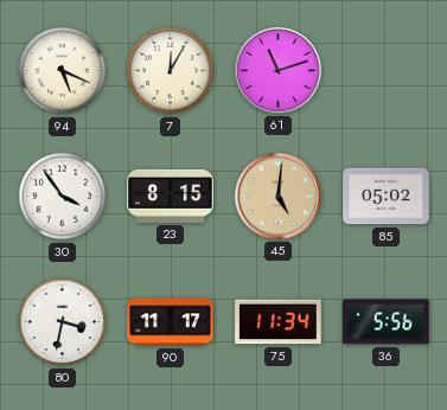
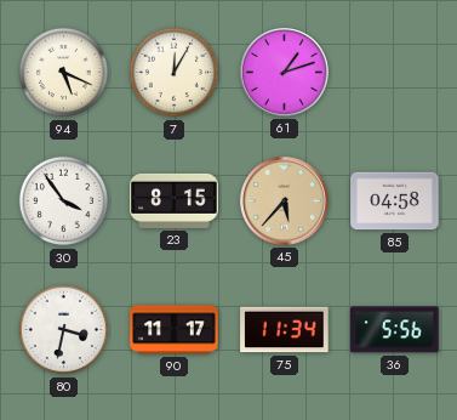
61: 11:12 -> 1:12
45: 5:01 -> 5:37
85: 05:02 -> 04:58
